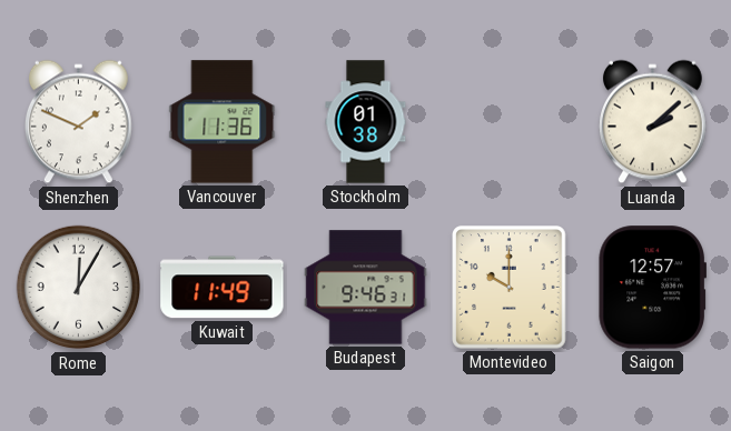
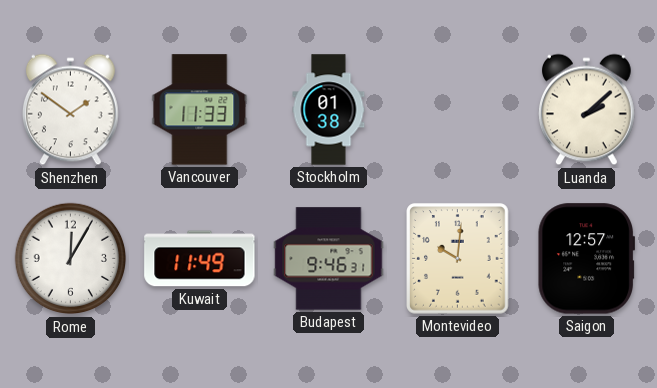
Shenzhen: 1:49 -> 1:51
Vancouver: 11:36 -> 11:33
Montevideo: 10:00 -> 10:01
